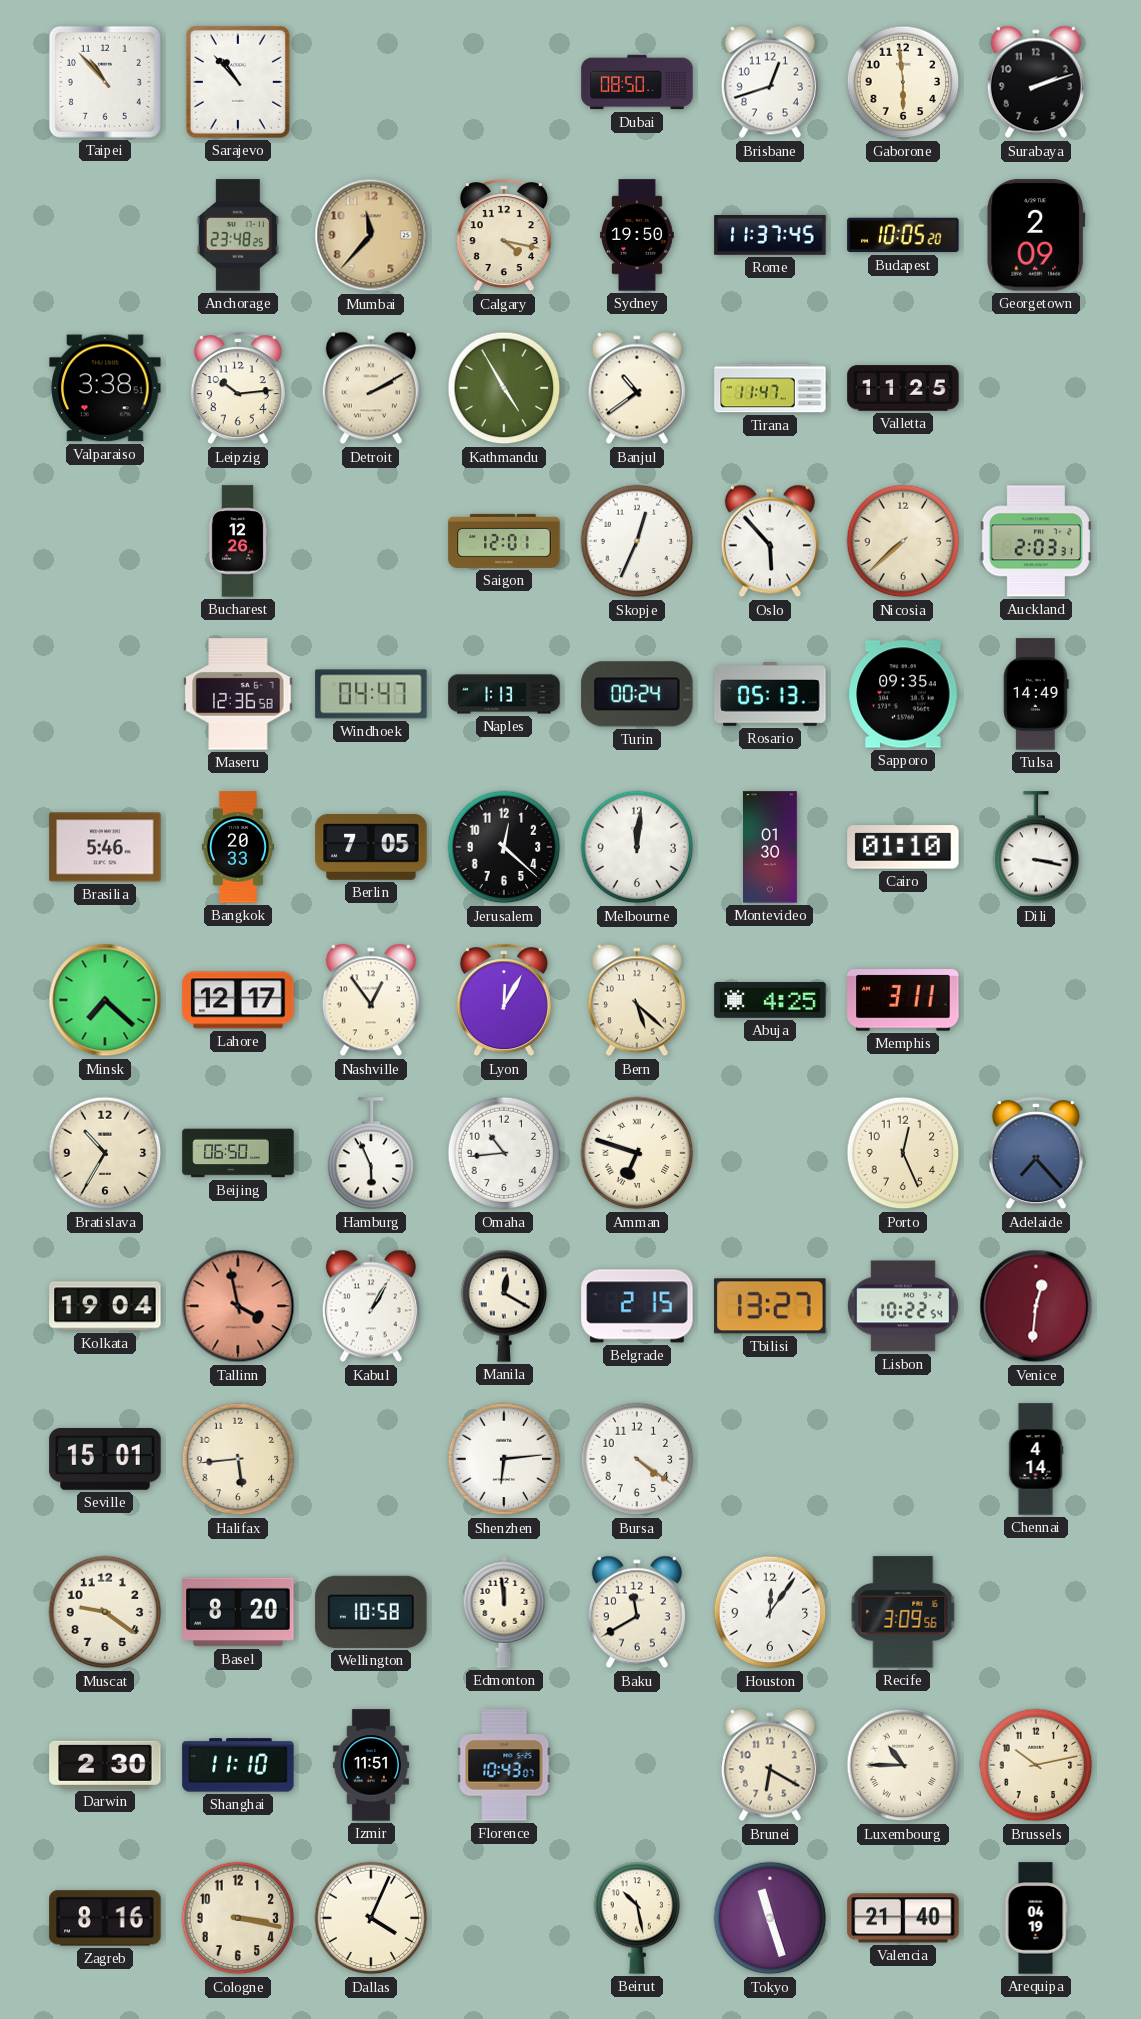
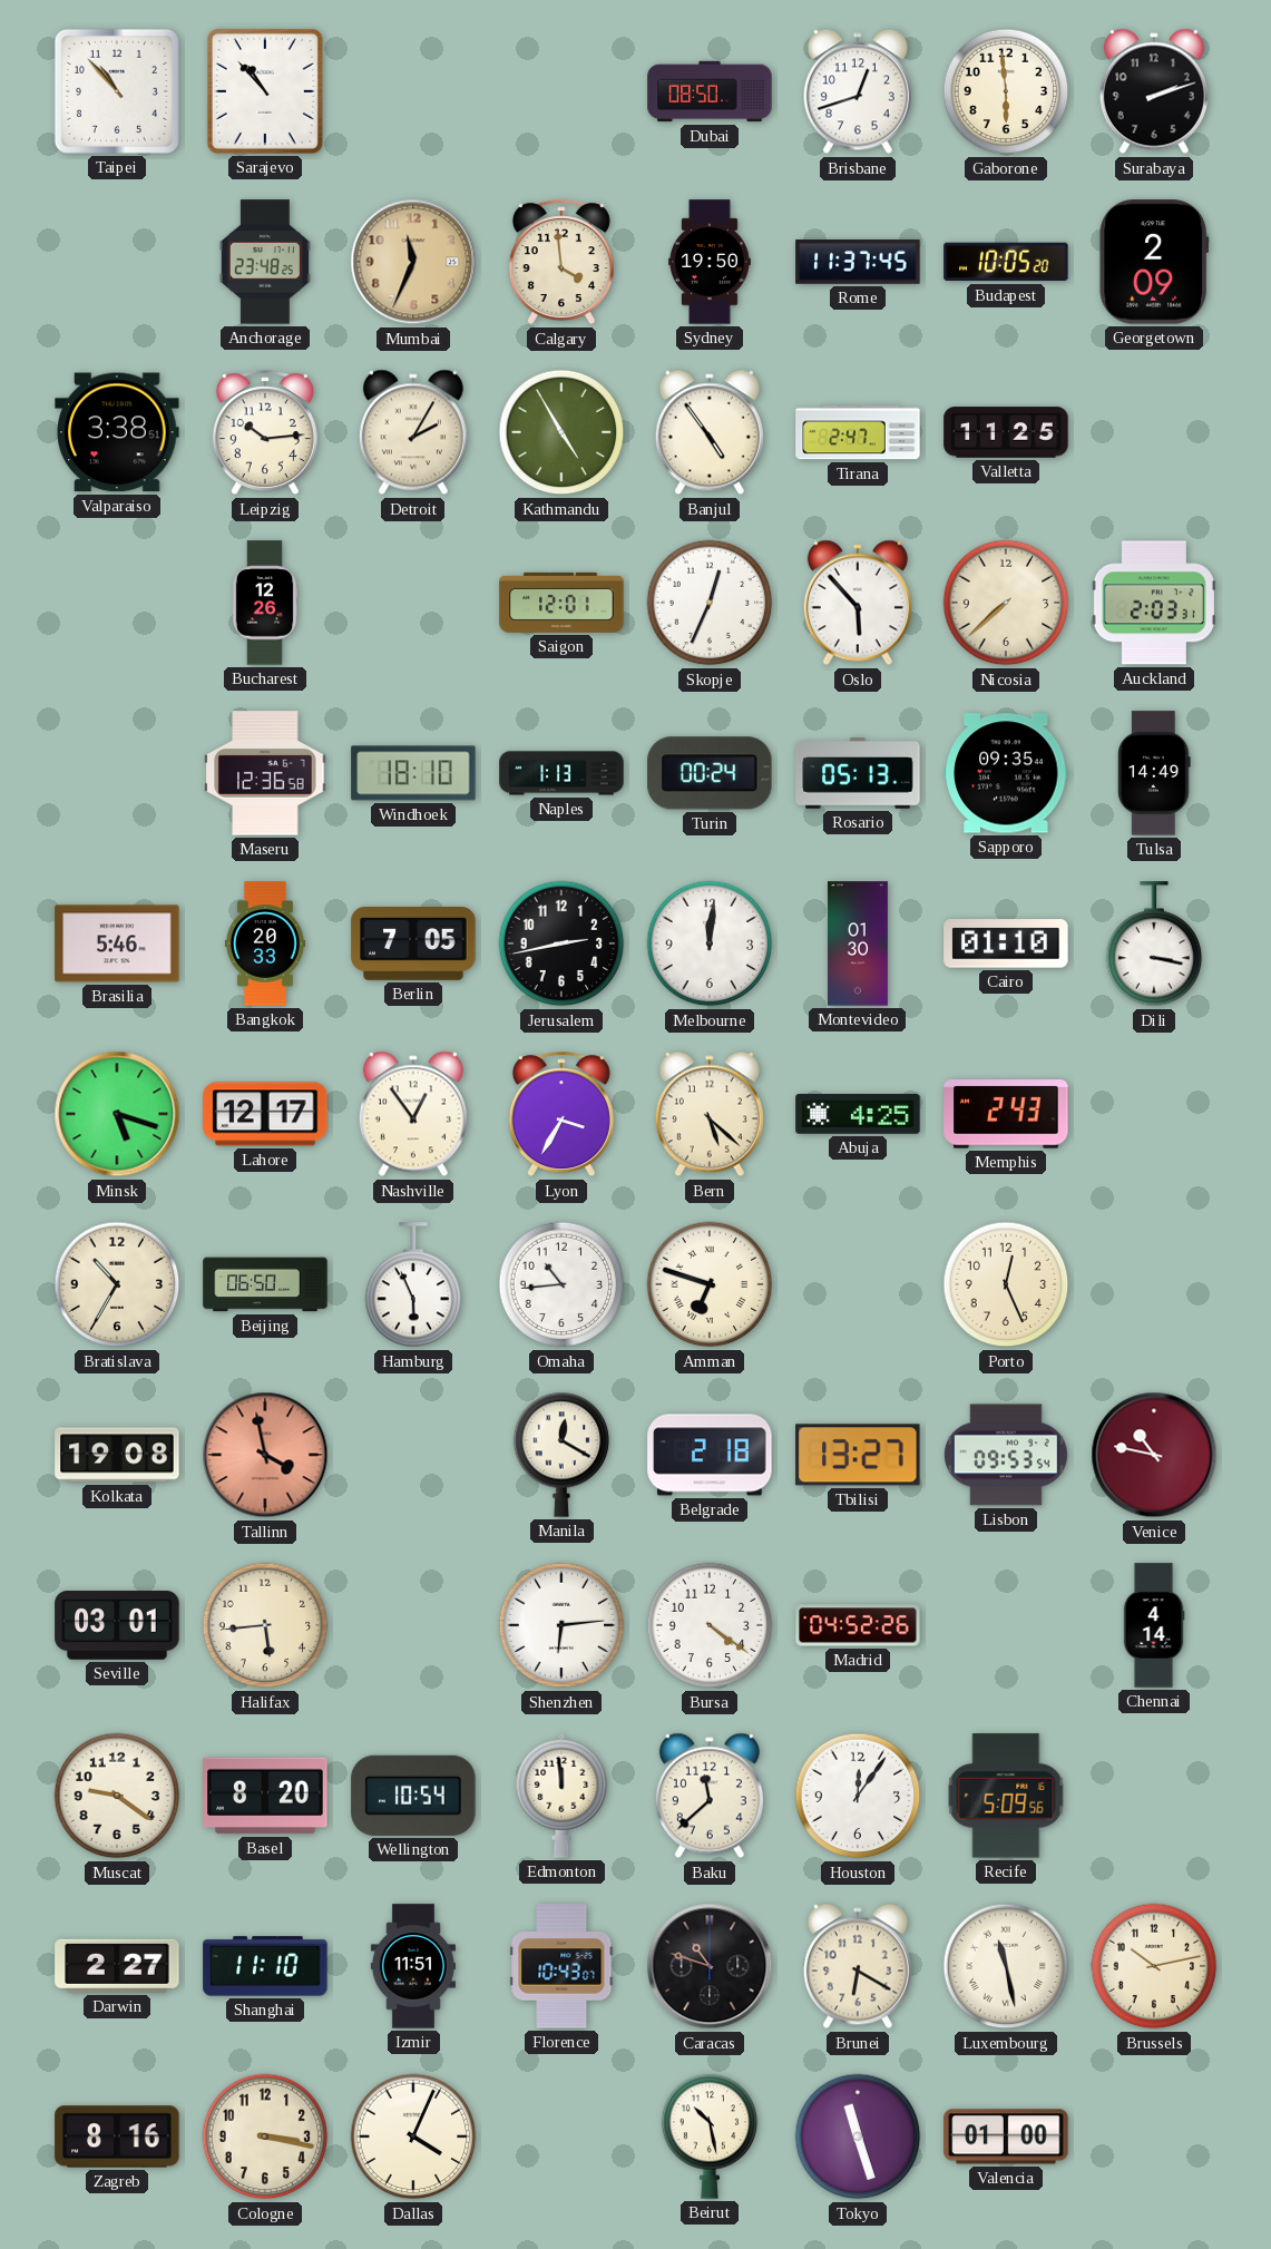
Mumbai: 11:37 -> 11:34
Calgary: 4:17 -> 3:59
Detroit: 2:10 -> 2:05
Banjul: 10:39 -> 4:54
Tirana: 11:47 -> 2:47
Windhoek: 04:47 -> 18:10
Jerusalem: 12:22 -> 2:43
Minsk: 7:22 -> 5:18
Lyon: 12:05 -> 3:35
Memphis: 3:11 -> 2:43
Adelaide: 7:23 -> none
Kolkata: 19:04 -> 19:08
Kabul: 1:05 -> none
Belgrade: 2:15 -> 2:18
Lisbon: 10:22 -> 09:53
Venice: 12:31 -> 10:47
Seville: 15:01 -> 03:01
Madrid: none -> 04:52
Wellington: 10:58 -> 10:54
Baku: 11:40 -> 11:38
Recife: 3:09 -> 5:09
Darwin: 2:30 -> 2:27
Caracas: none -> 10:48
Luxembourg: 10:45 -> 11:28
Valencia: 21:40 -> 01:00
Arequipa: 04:19 -> none
